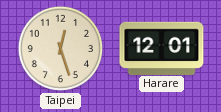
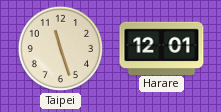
Taipei: 12:27 -> 11:27
